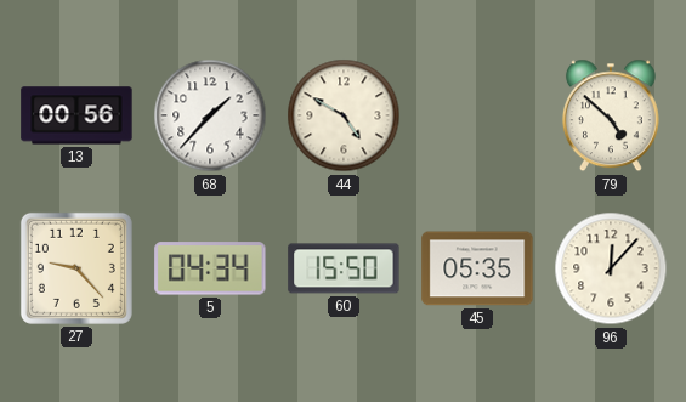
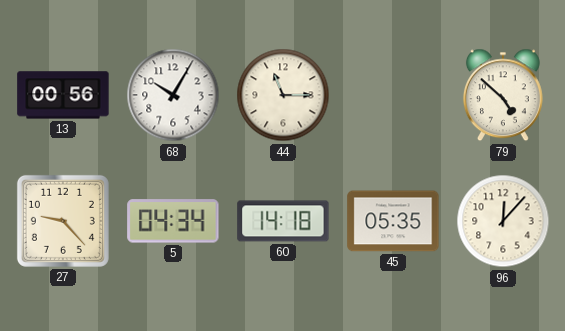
68: 1:37 -> 10:05
44: 4:50 -> 11:15
60: 15:50 -> 14:18
